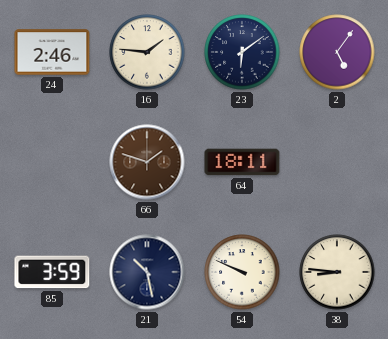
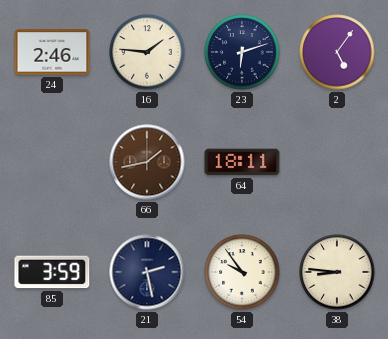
23: 6:09 -> 6:12
66: 1:48 -> 1:43
21: 10:28 -> 2:28
54: 9:49 -> 9:54
